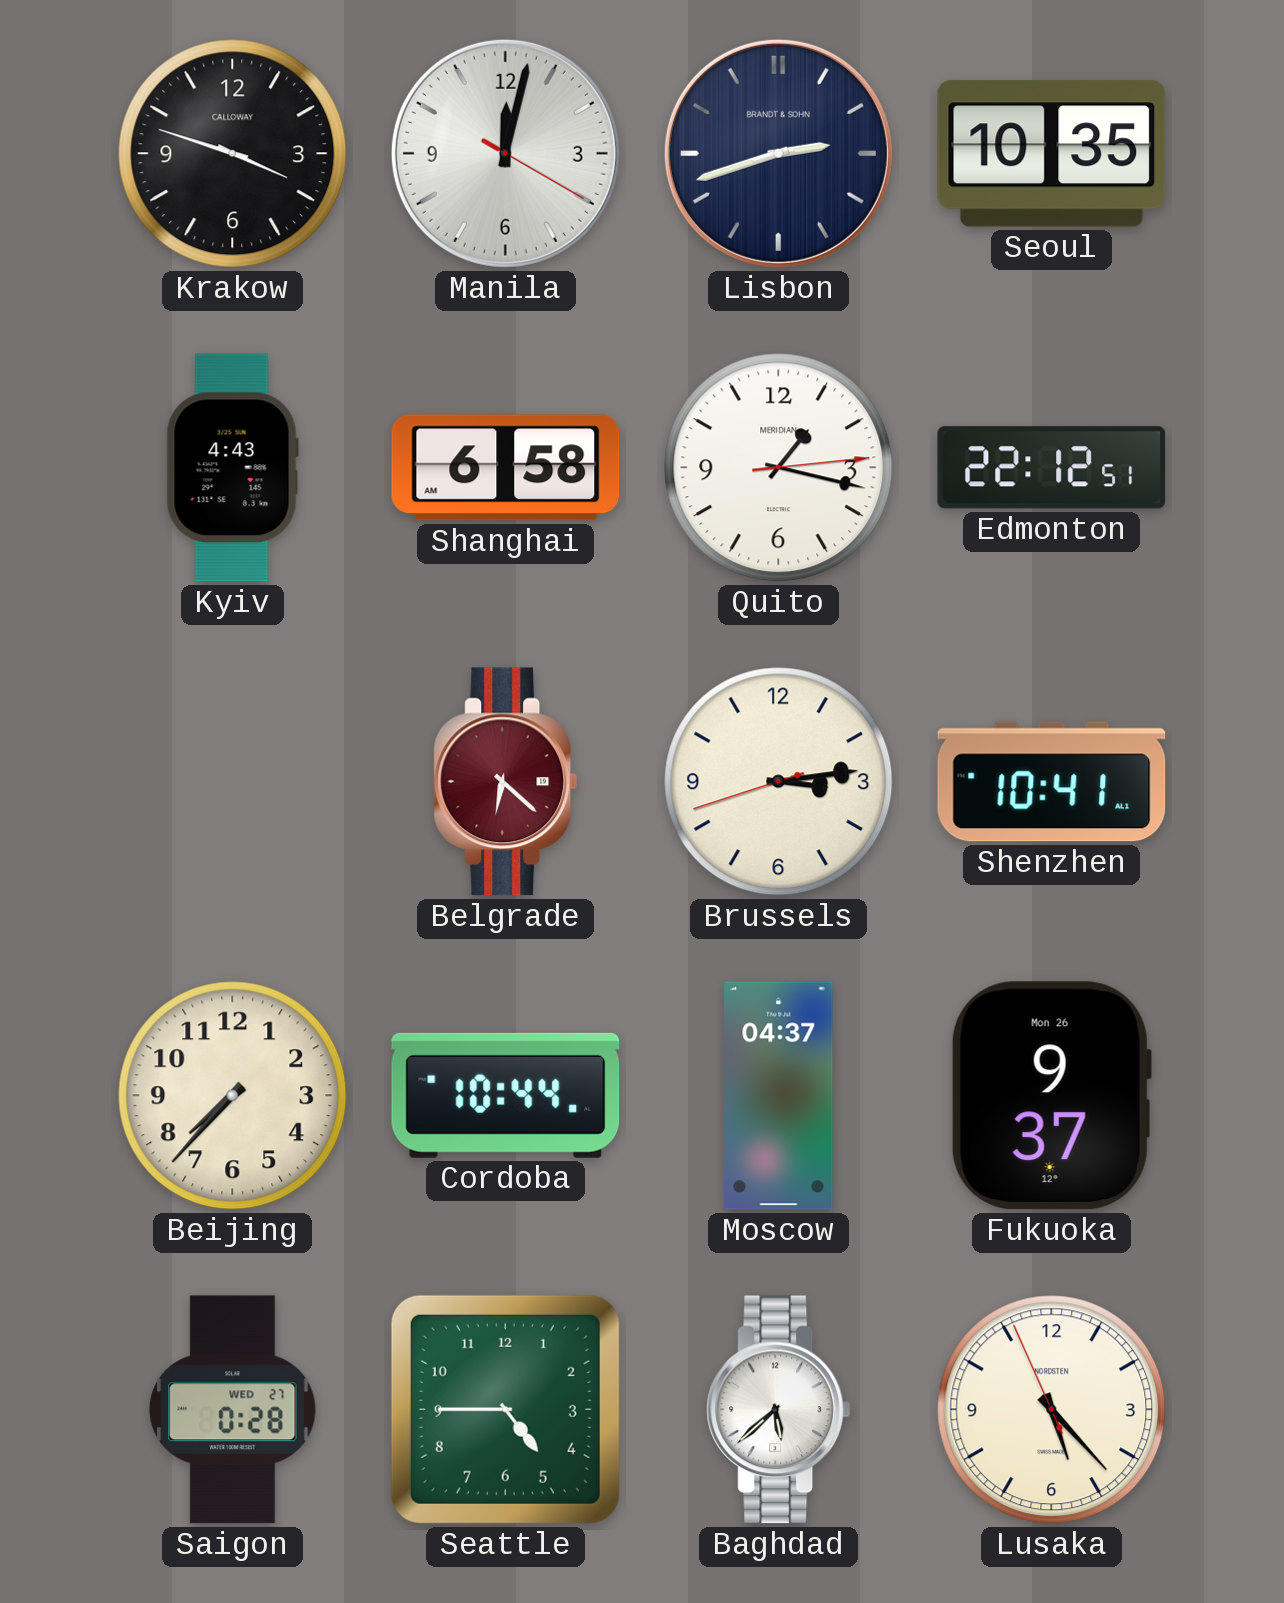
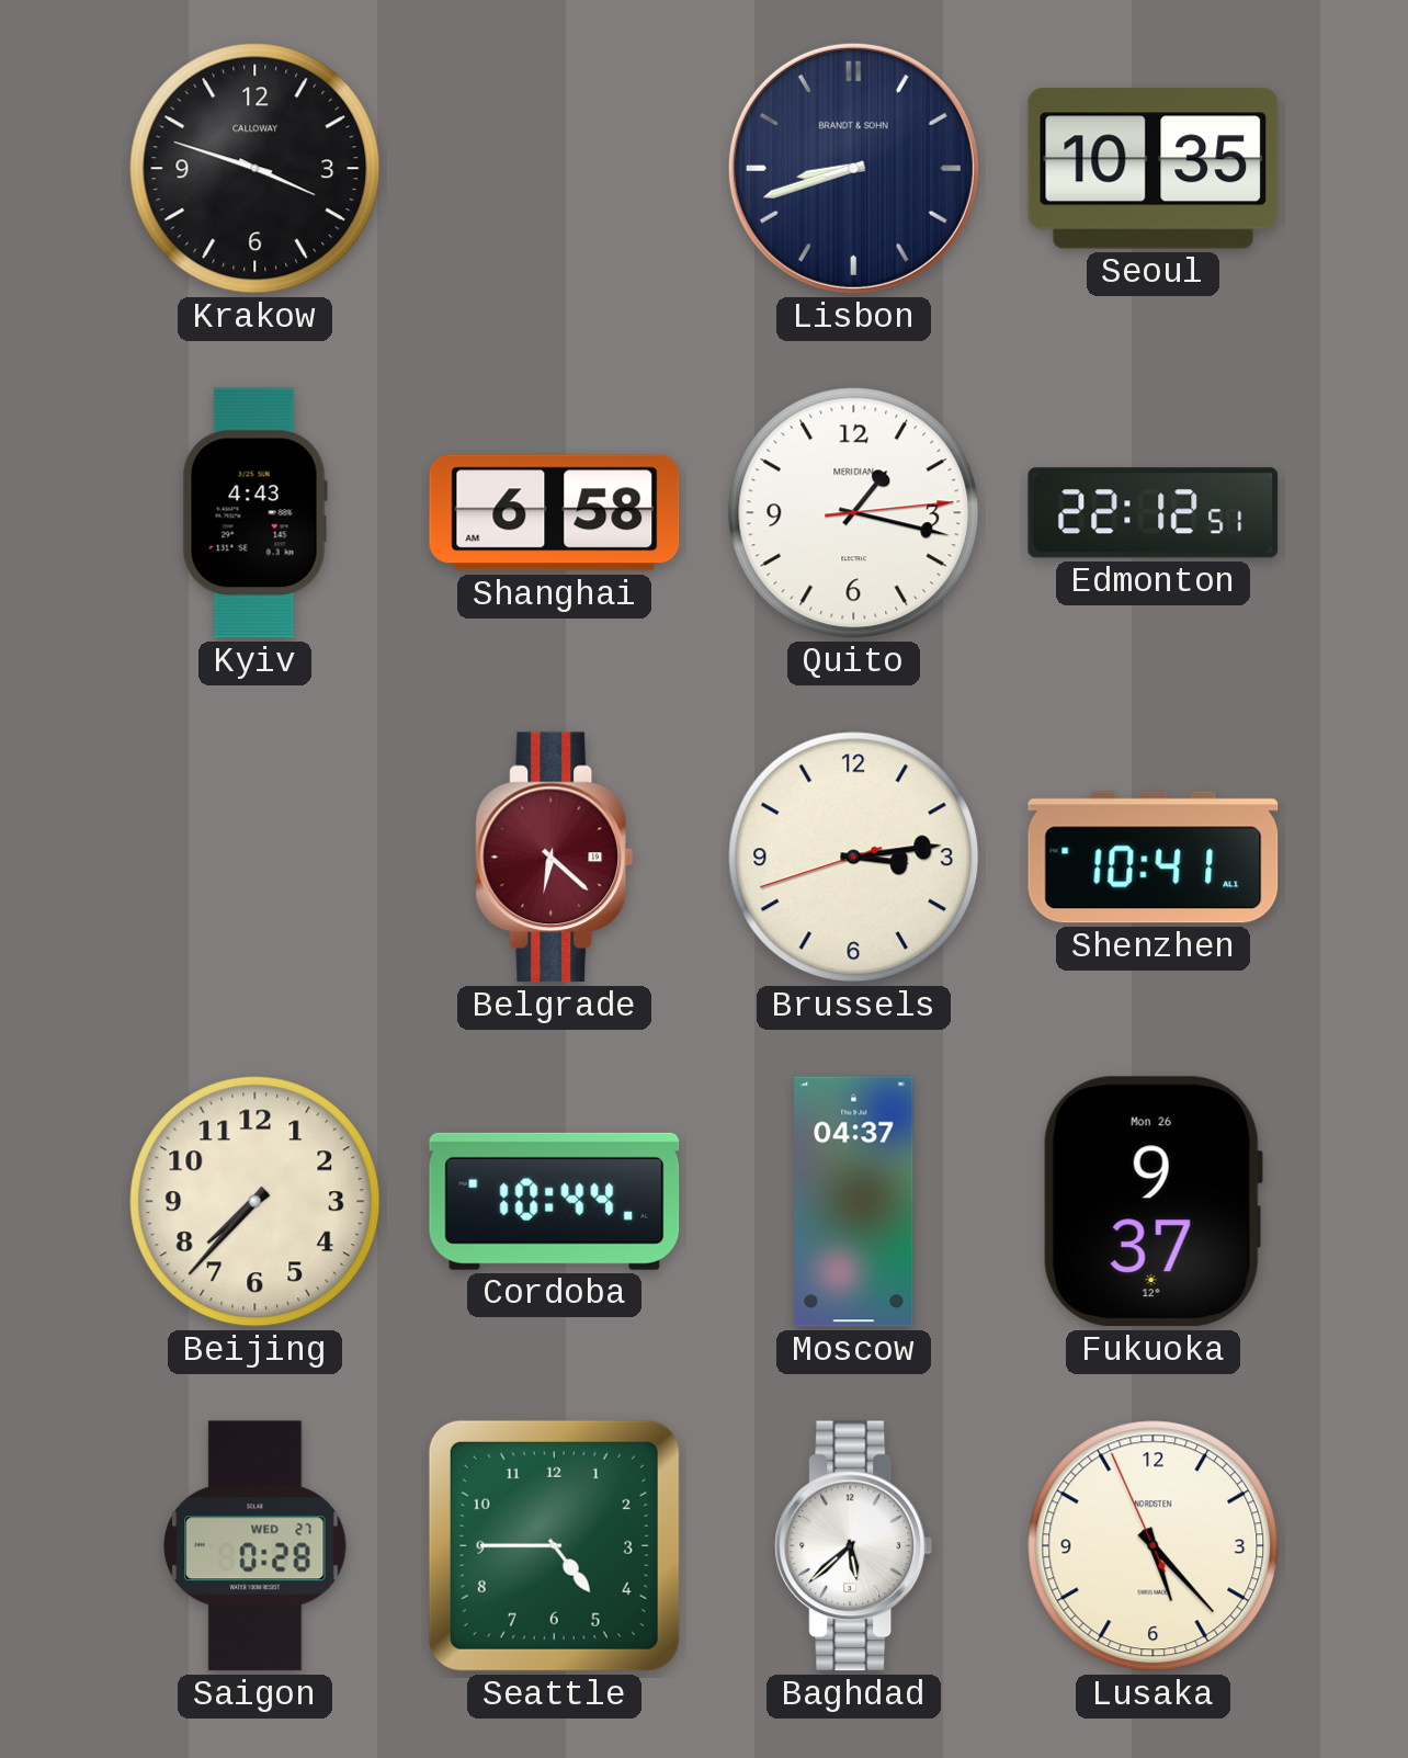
Manila: 12:02 -> none
Lisbon: 2:42 -> 8:42
